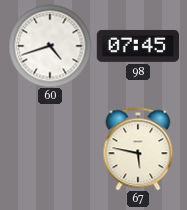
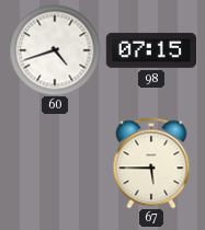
98: 07:45 -> 07:15
67: 5:47 -> 5:45
